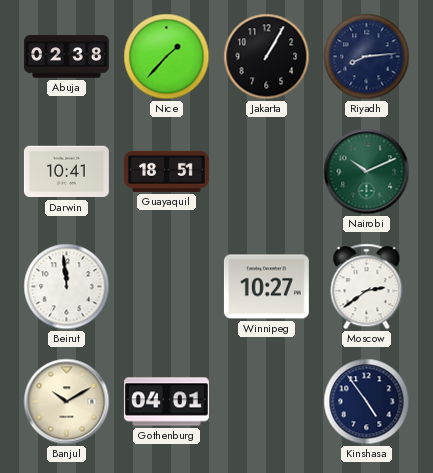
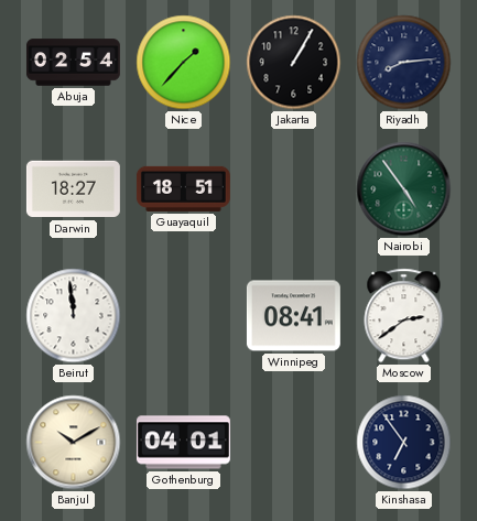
Abuja: 02:38 -> 02:54
Darwin: 10:41 -> 18:27
Nairobi: 10:11 -> 4:54
Winnipeg: 10:27 -> 08:41
Kinshasa: 4:54 -> 6:54
